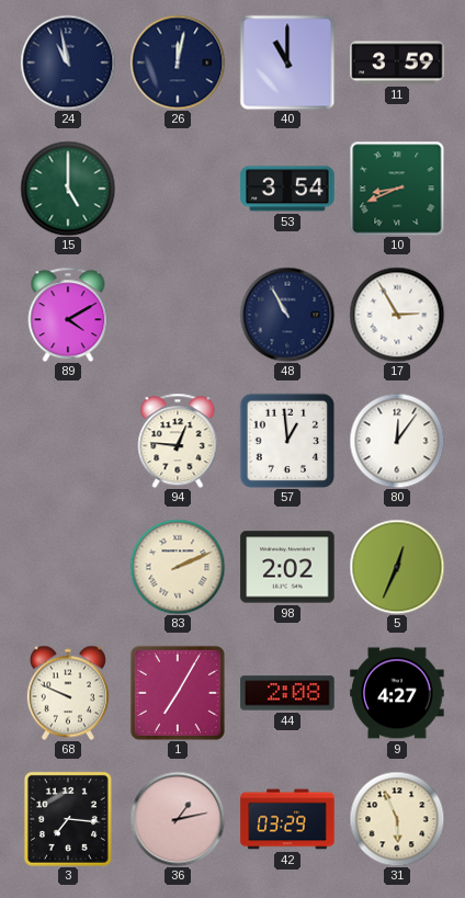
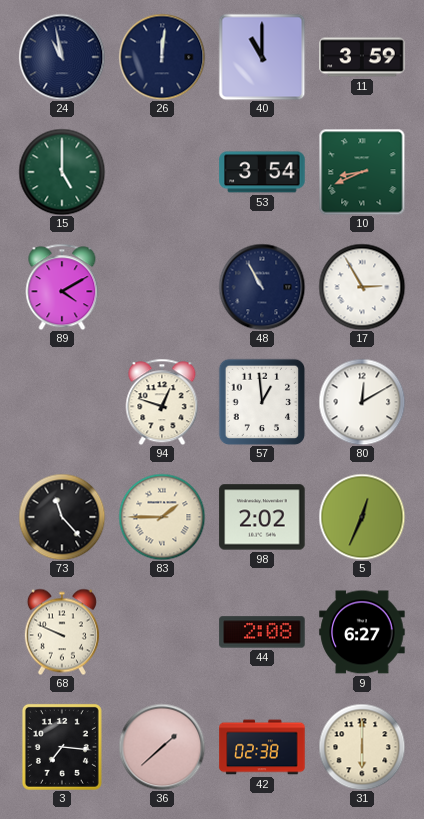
26: 12:02 -> 12:01
94: 12:46 -> 12:48
80: 12:06 -> 12:10
73: none -> 11:23
83: 2:11 -> 1:45
1: 7:05 -> none
9: 4:27 -> 6:27
36: 1:13 -> 1:38
42: 03:29 -> 02:38
31: 5:56 -> 6:00
